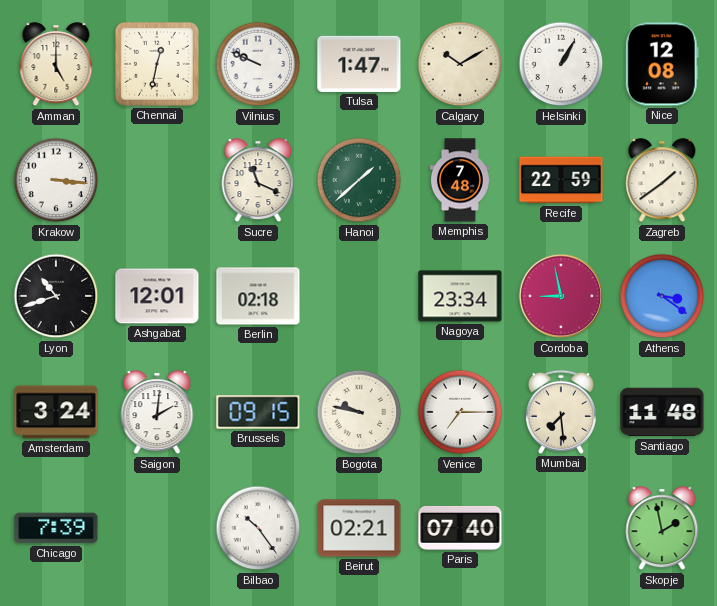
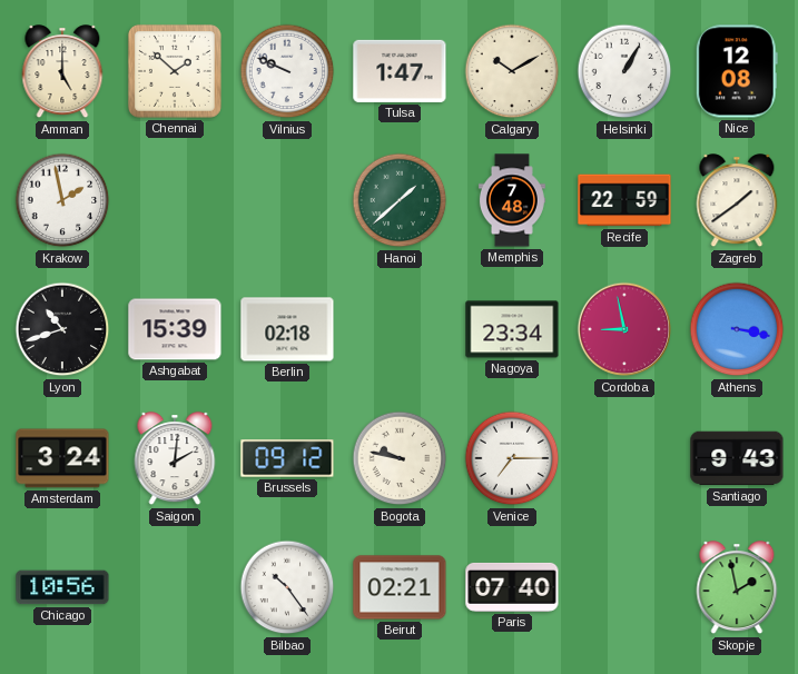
Chennai: 12:32 -> 1:52
Krakow: 3:16 -> 1:58
Sucre: 11:19 -> none
Ashgabat: 12:01 -> 15:39
Athens: 3:21 -> 3:17
Brussels: 09:15 -> 09:12
Mumbai: 7:29 -> none
Santiago: 11:48 -> 9:43
Chicago: 7:39 -> 10:56
